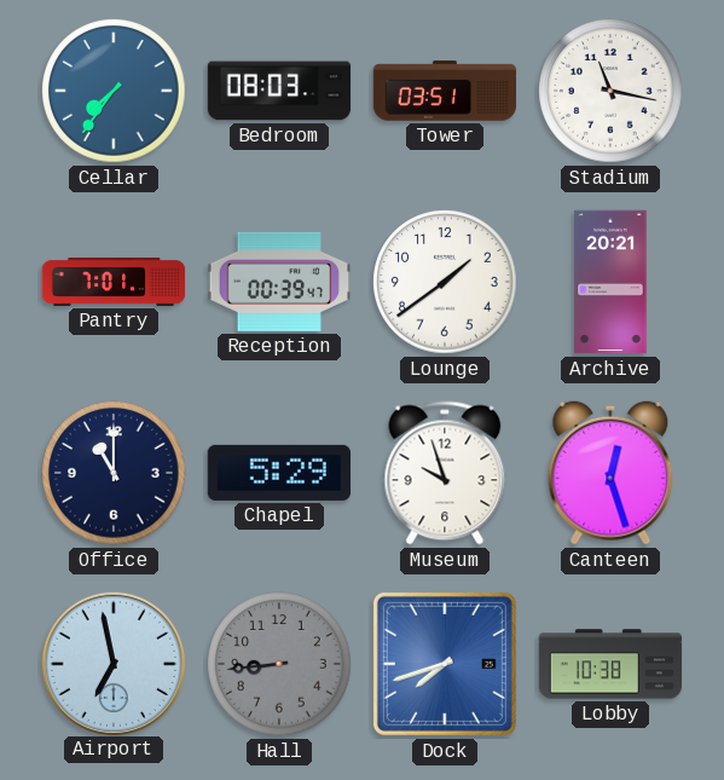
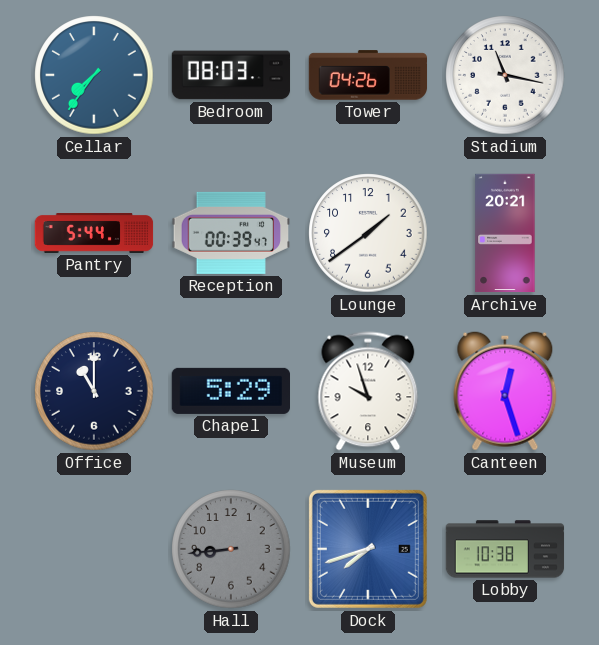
Tower: 03:51 -> 04:26
Pantry: 7:01 -> 5:44
Airport: 6:58 -> none
